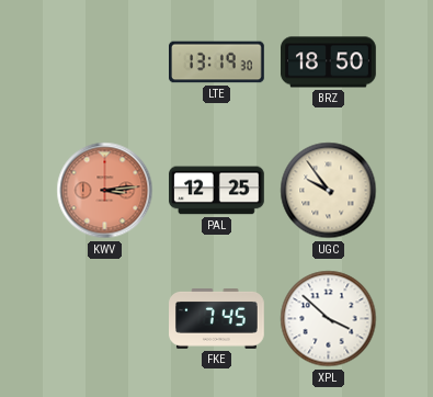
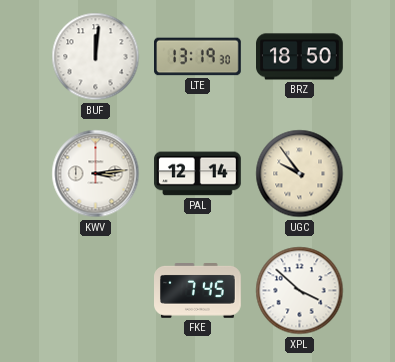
BUF: none -> 12:01
KWV dial: salmon -> white
PAL: 12:25 -> 12:14
